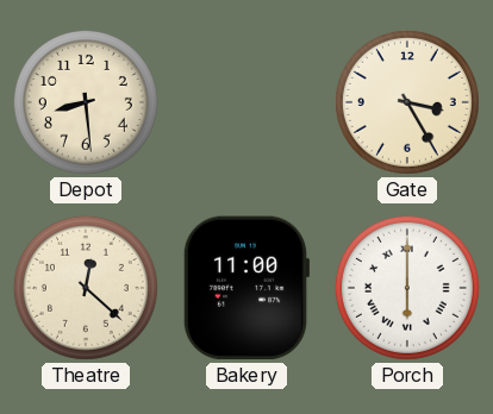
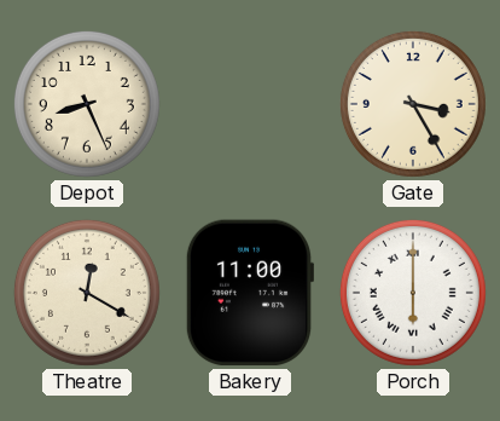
Depot: 8:29 -> 8:26
Theatre: 12:22 -> 12:20
